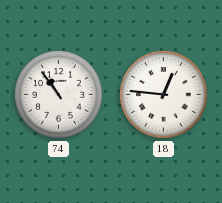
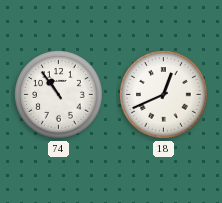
18: 12:46 -> 12:41
